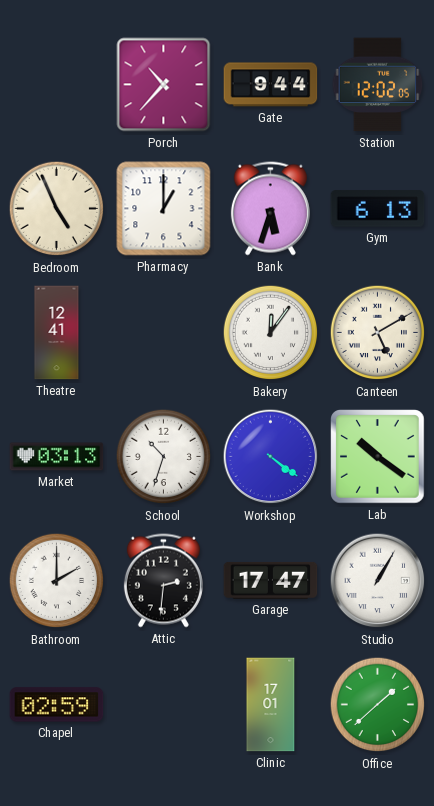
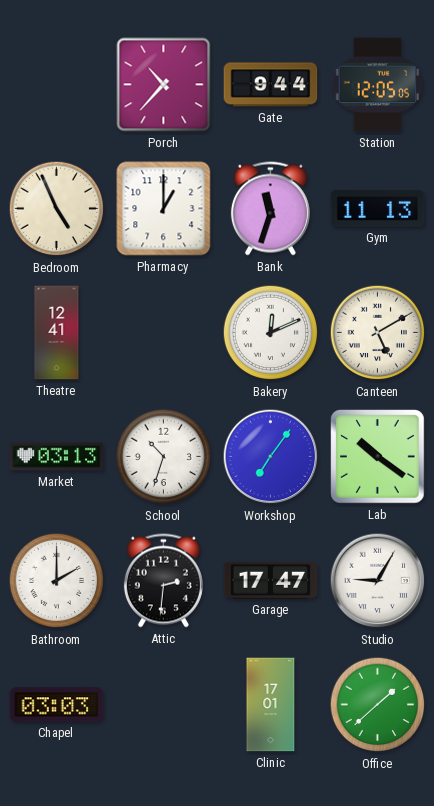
Station: 12:02 -> 12:05
Bank: 5:33 -> 11:33
Gym: 6:13 -> 11:13
Bakery: 12:06 -> 12:11
Workshop: 4:21 -> 7:06
Studio: 1:05 -> 9:05
Chapel: 02:59 -> 03:03
